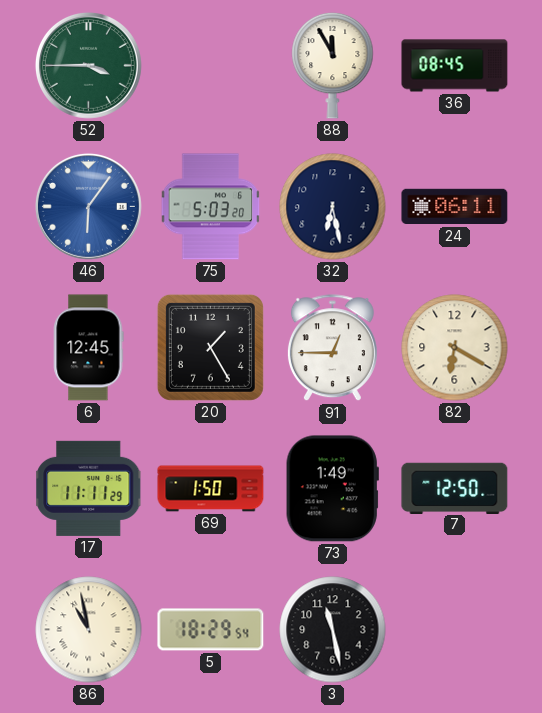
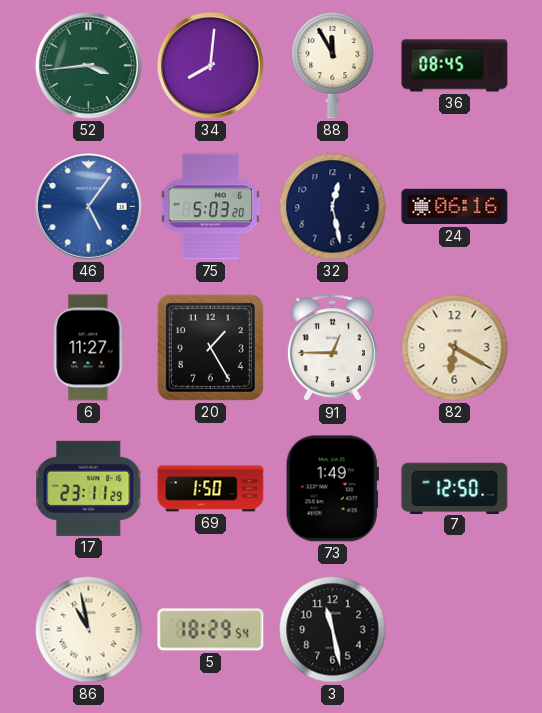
52: 3:45 -> 3:44
34: none -> 8:01
46: 6:06 -> 5:06
32: 6:28 -> 12:28
24: 06:11 -> 06:16
6: 12:45 -> 11:27
17: 11:11 -> 23:11
